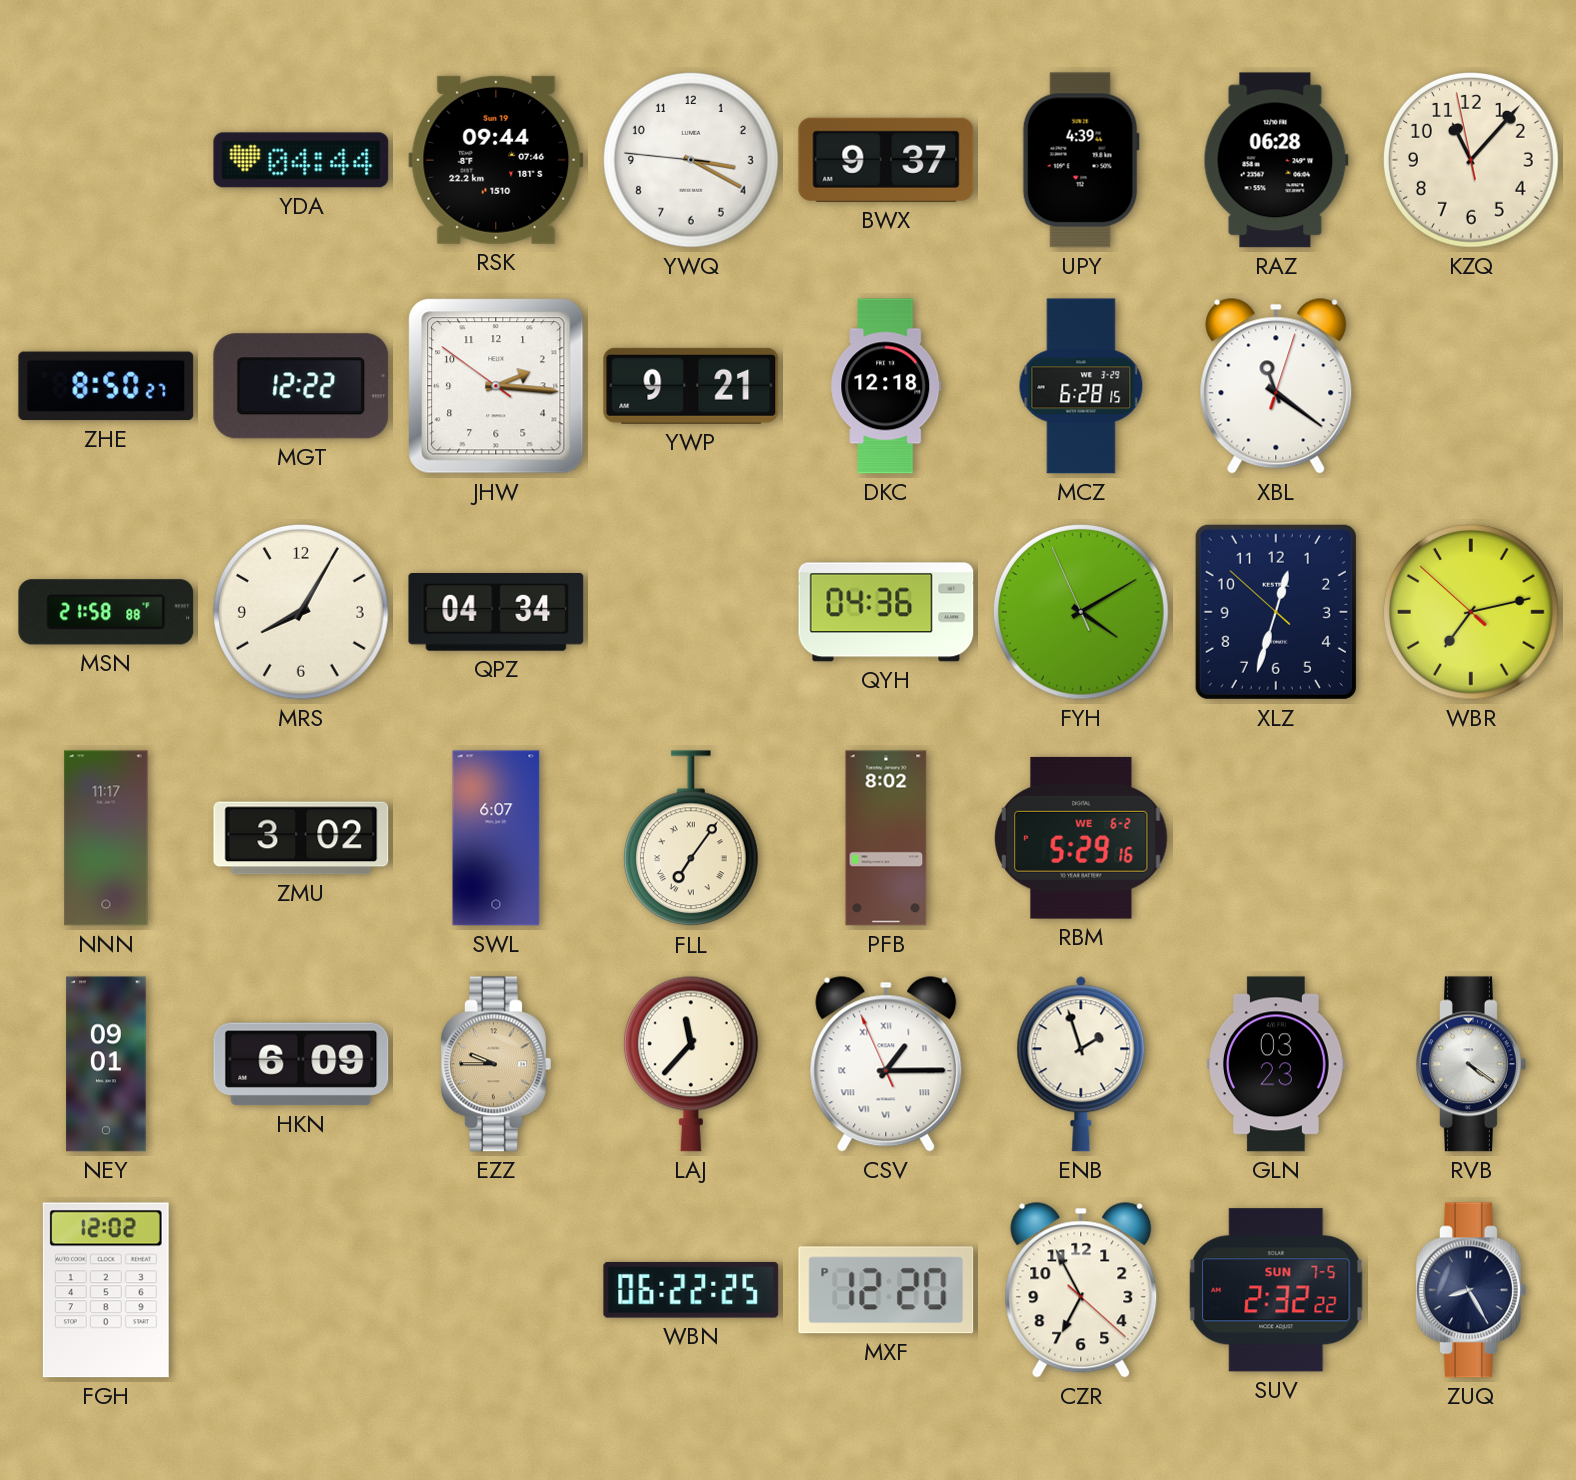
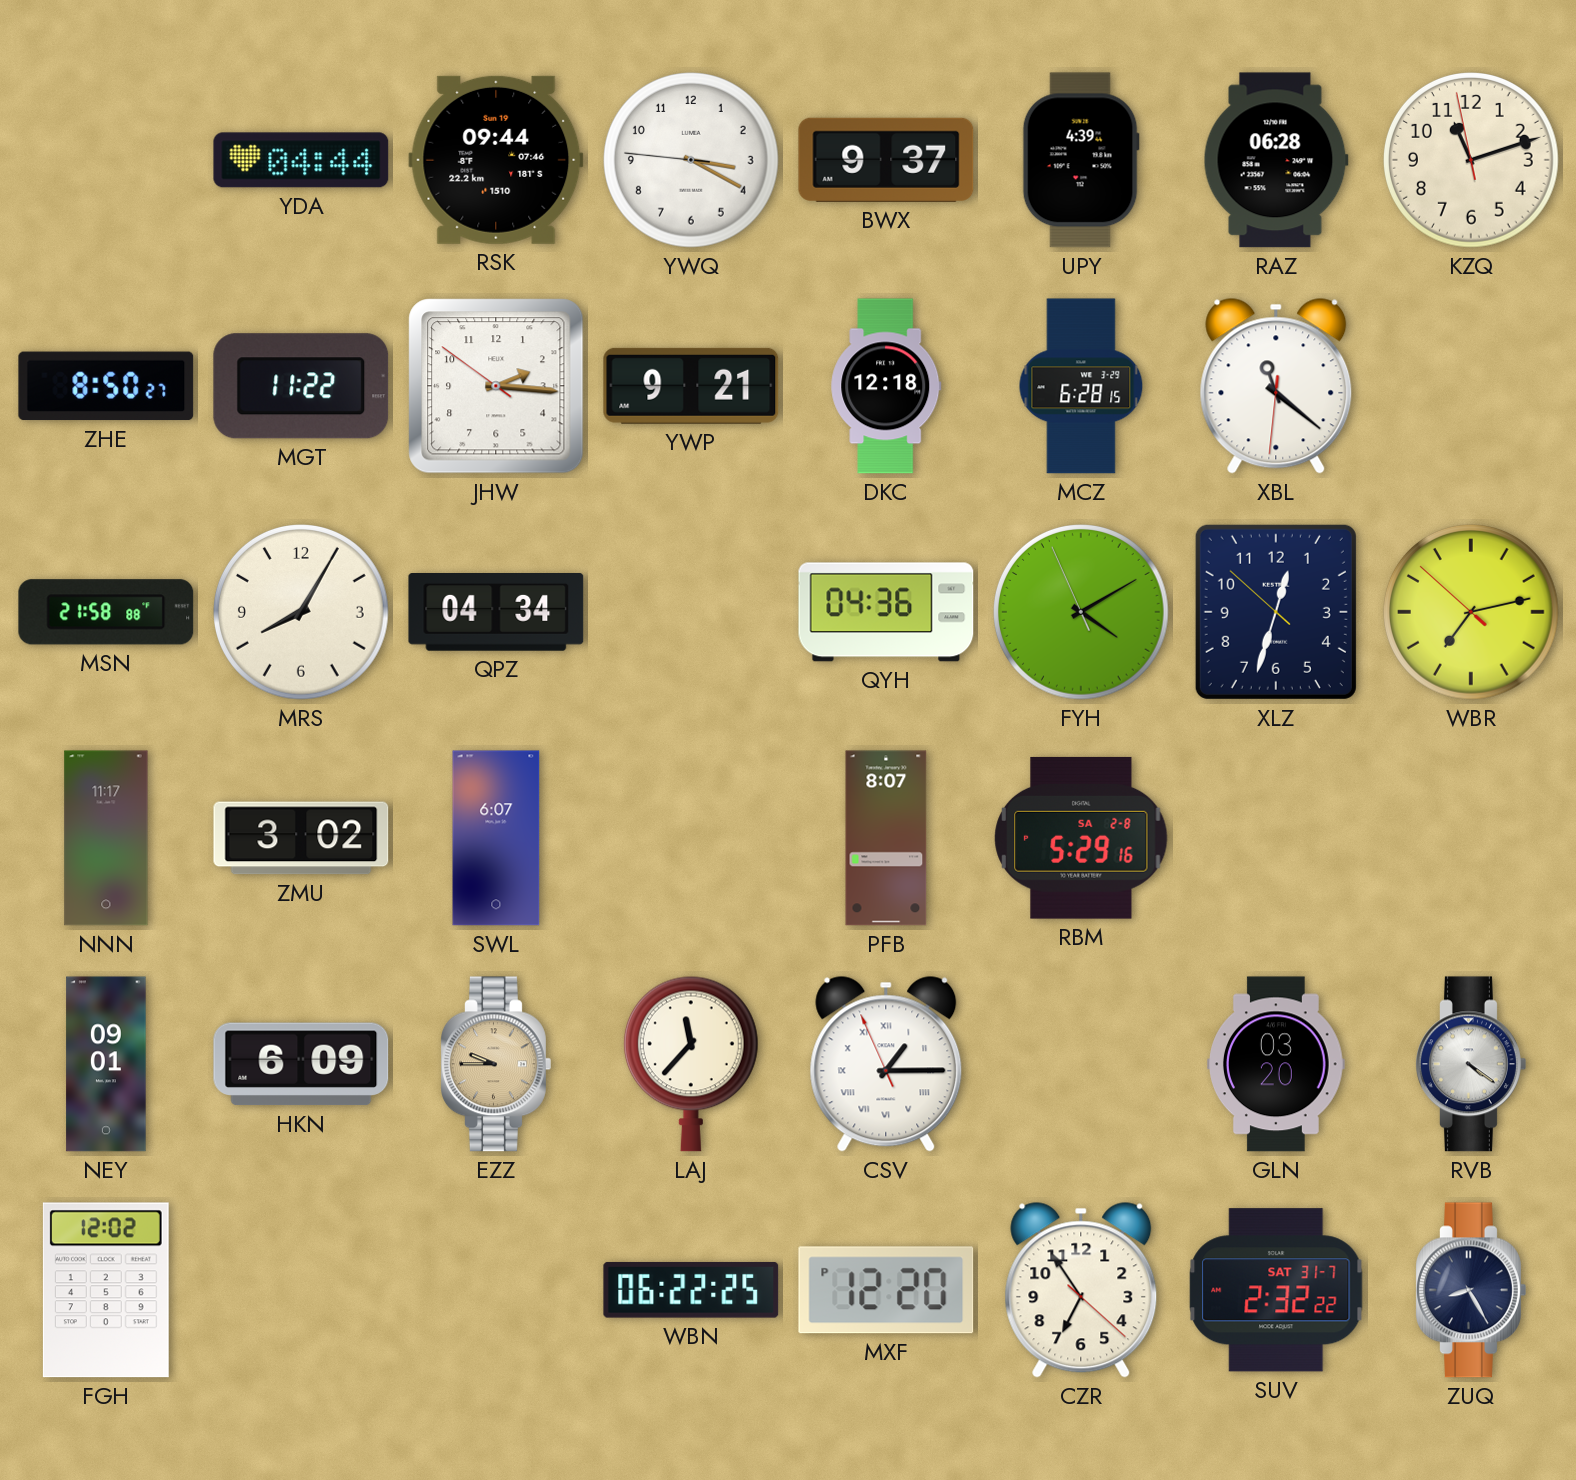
KZQ: 11:06 -> 11:11
MGT: 12:22 -> 11:22
XBL: 11:21:03 -> 11:21:31
FLL: 7:06 -> none
PFB: 8:02 -> 8:07
RBM date: WE 6-2 -> SA 2-8
ENB: 1:57 -> none
GLN: 03:23 -> 03:20
CZR: 6:55 -> 6:54
SUV date: SUN 7-5 -> SAT 31-7
